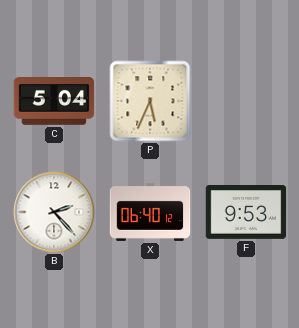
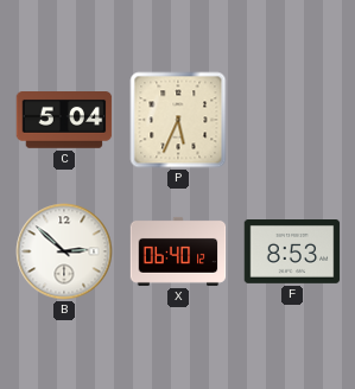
B: 2:23 -> 2:52
F: 9:53 -> 8:53
